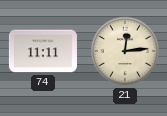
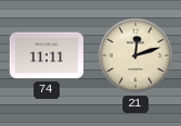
21: 12:14 -> 12:12
